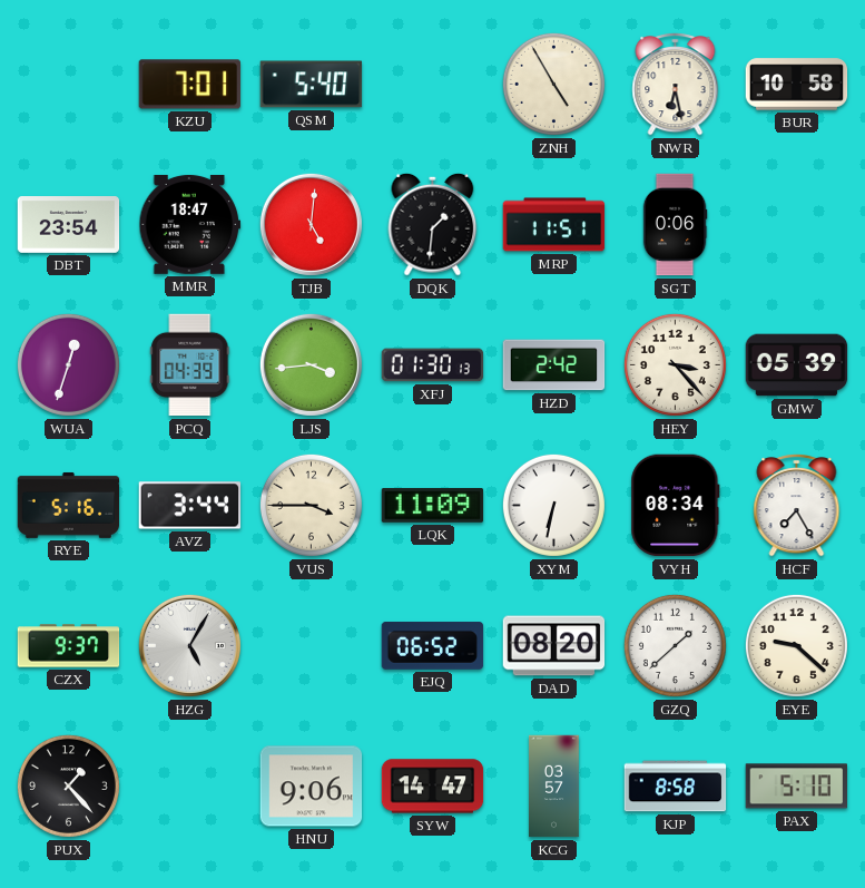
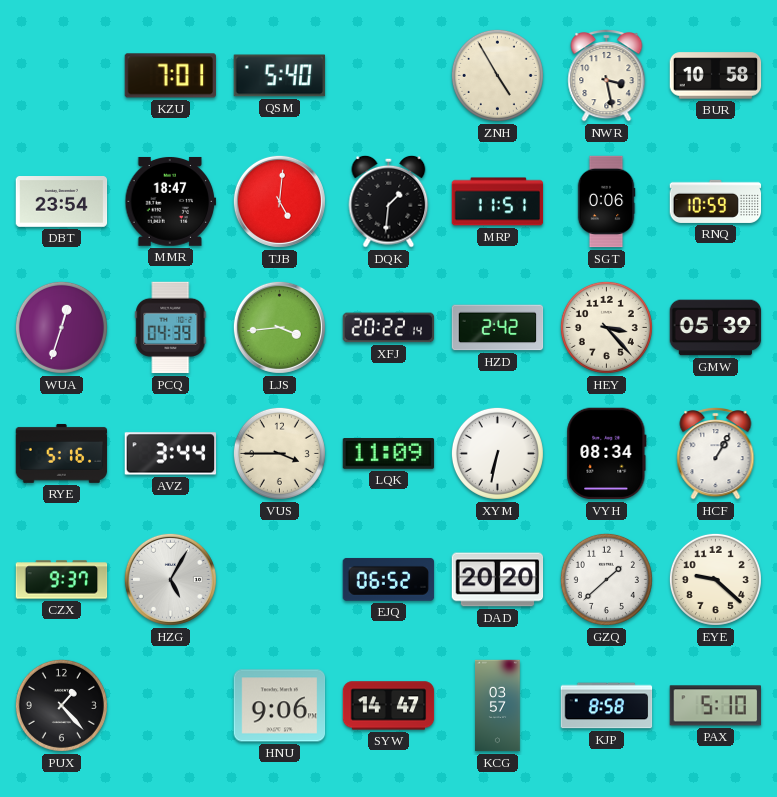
NWR: 6:28 -> 3:28
RNQ: none -> 10:59
XFJ: 01:30 -> 20:22
HCF: 7:25 -> 1:05
DAD: 08:20 -> 20:20
